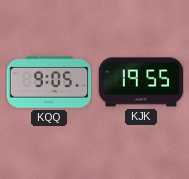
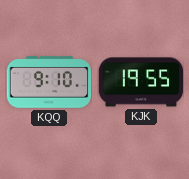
KQQ: 9:05 -> 9:10
